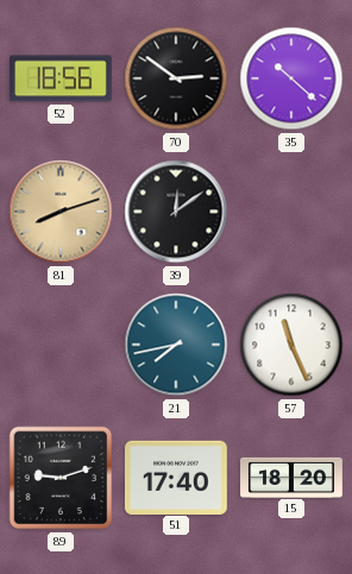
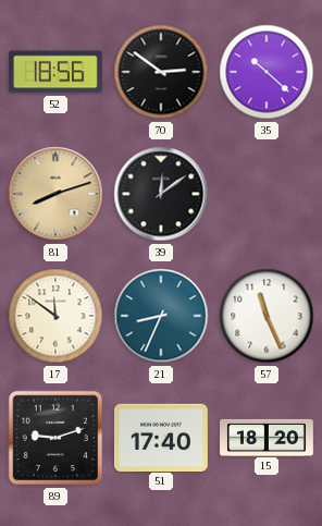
17: none -> 11:51
21: 7:43 -> 8:34
